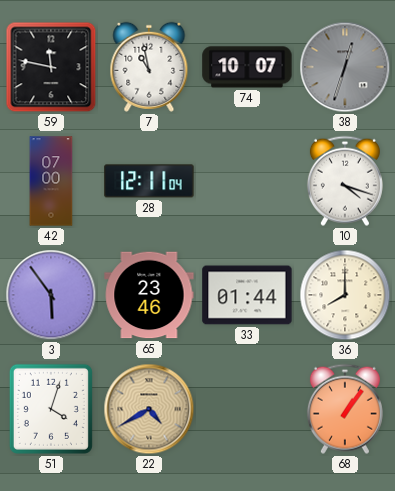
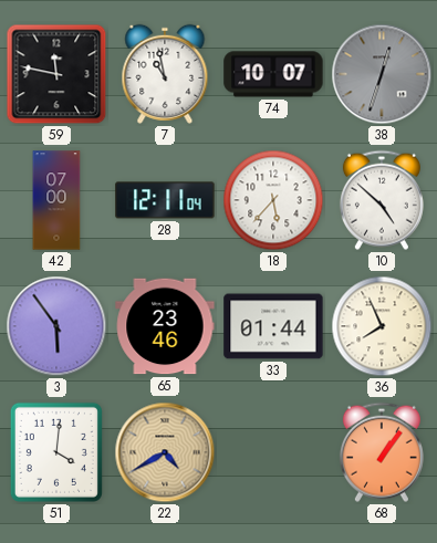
18: none -> 5:37
10: 4:18 -> 4:52
36: 8:00 -> 7:56
51: 4:03 -> 4:01
